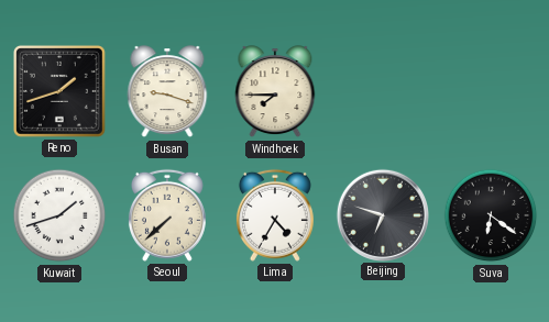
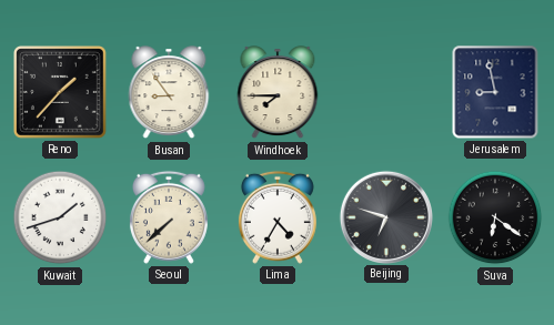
Reno: 1:42 -> 1:37
Busan: 9:18 -> 8:54
Jerusalem: none -> 8:58
